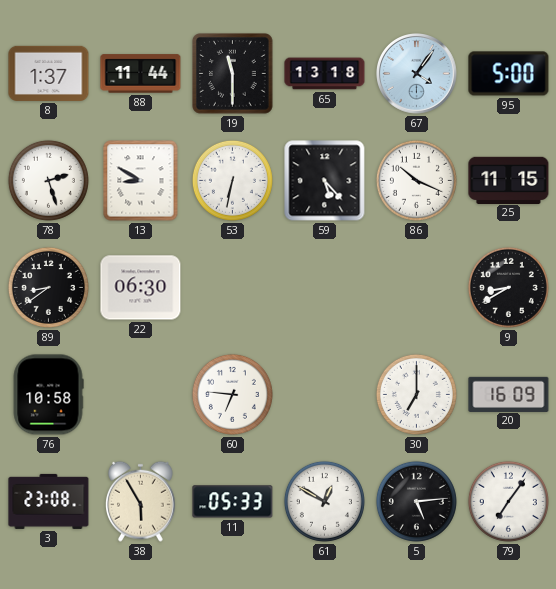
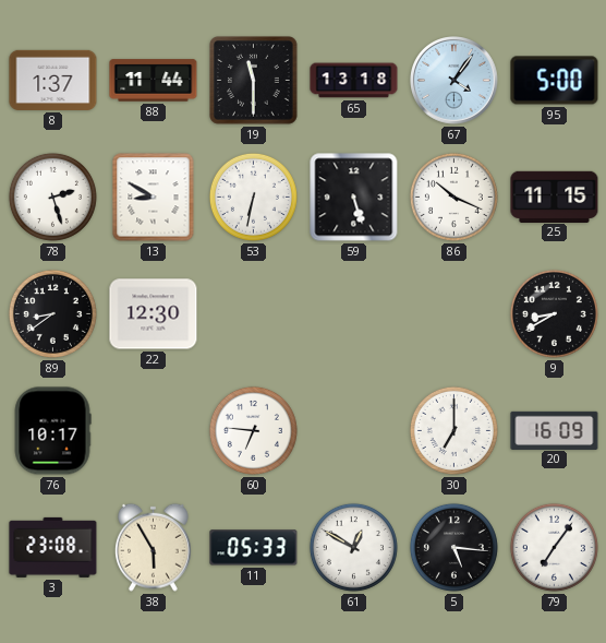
59: 5:23 -> 5:27
22: 06:30 -> 12:30
76: 10:58 -> 10:17
5: 5:14 -> 5:16
